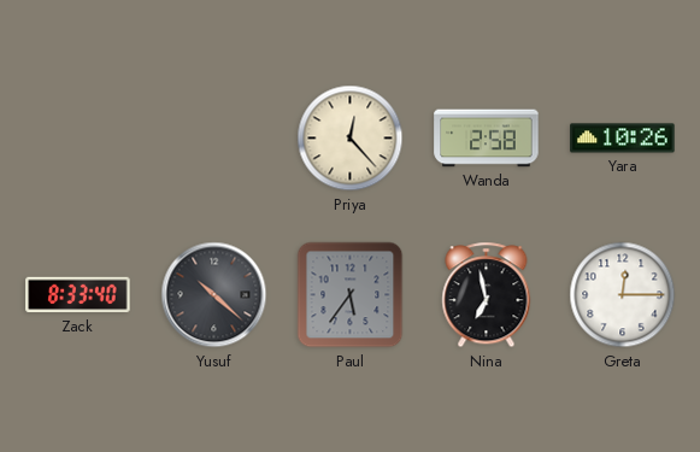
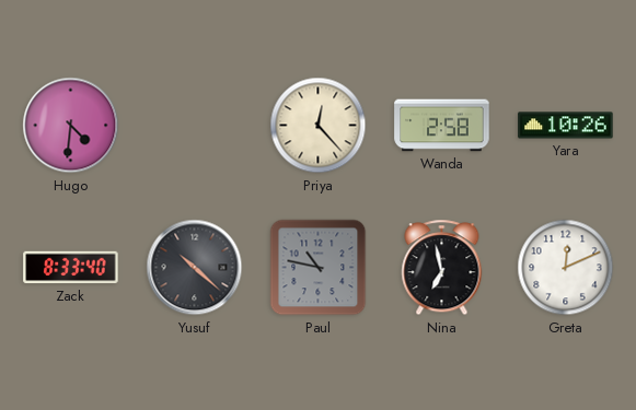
Hugo: none -> 4:31
Paul: 5:36 -> 10:47
Greta: 12:15 -> 12:11
